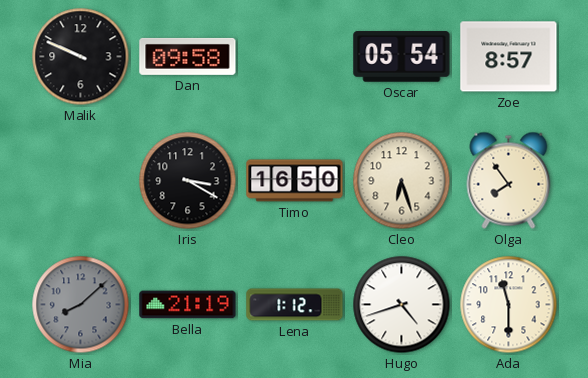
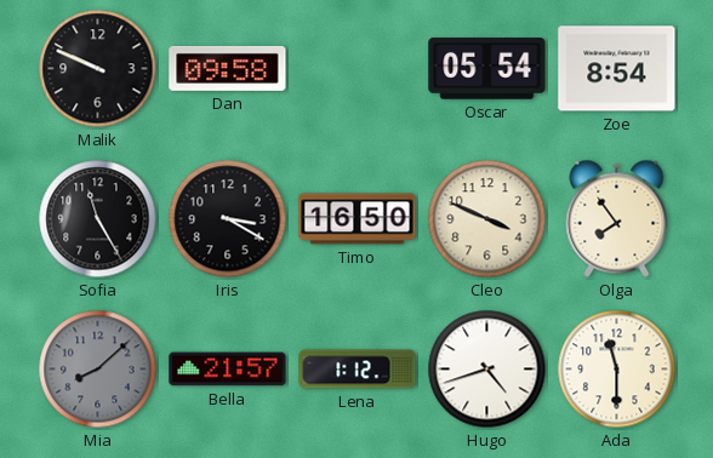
Zoe: 8:57 -> 8:54
Sofia: none -> 11:25
Cleo: 6:27 -> 3:49
Bella: 21:19 -> 21:57
